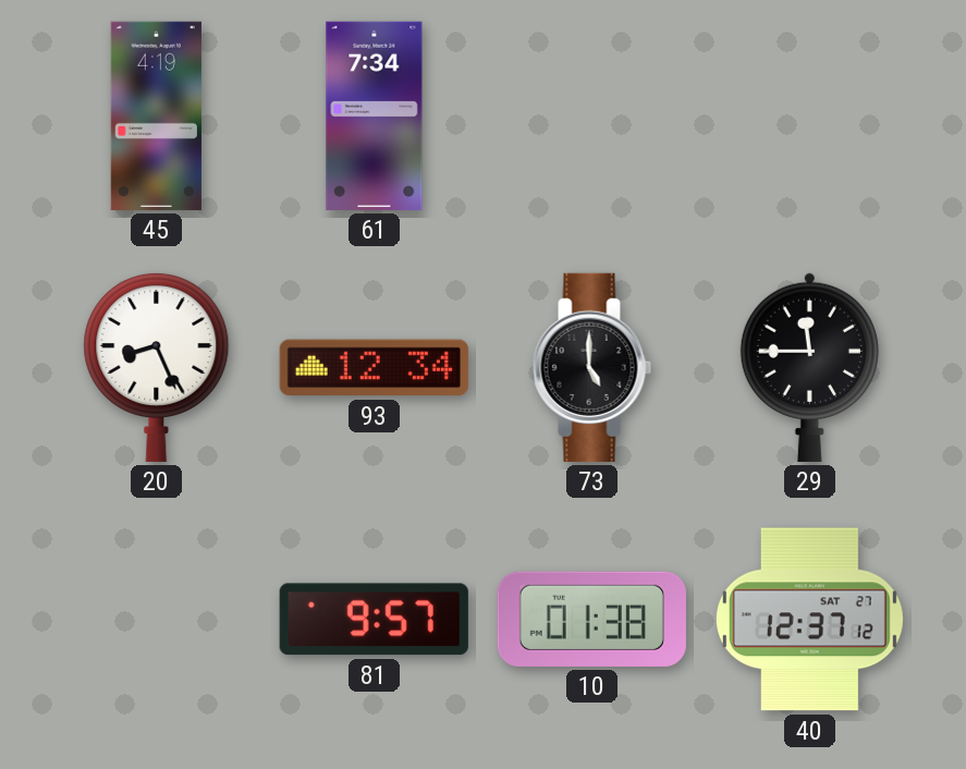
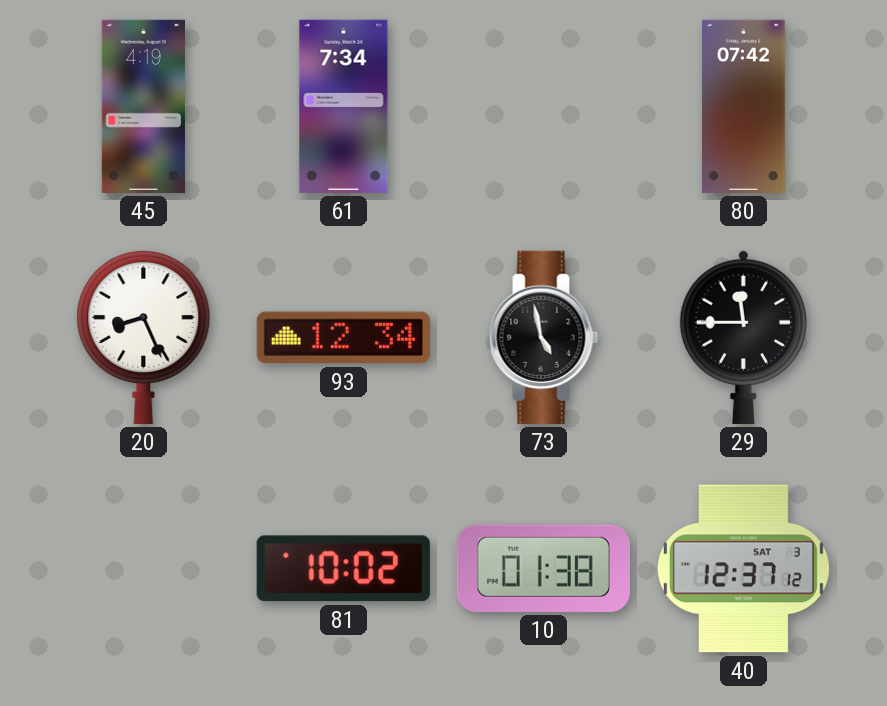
80: none -> 07:42
73: 5:00 -> 4:58
81: 9:57 -> 10:02
40 date: SAT 27 -> SAT 3
